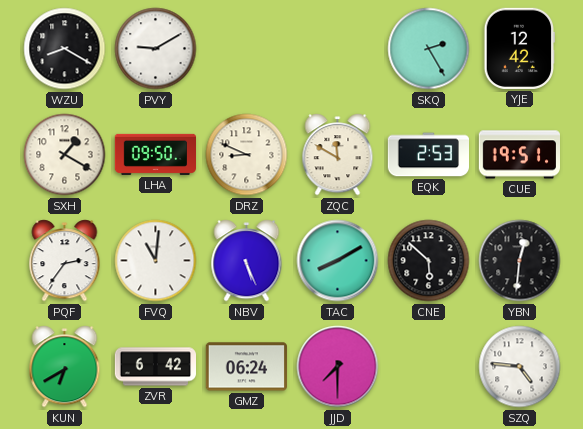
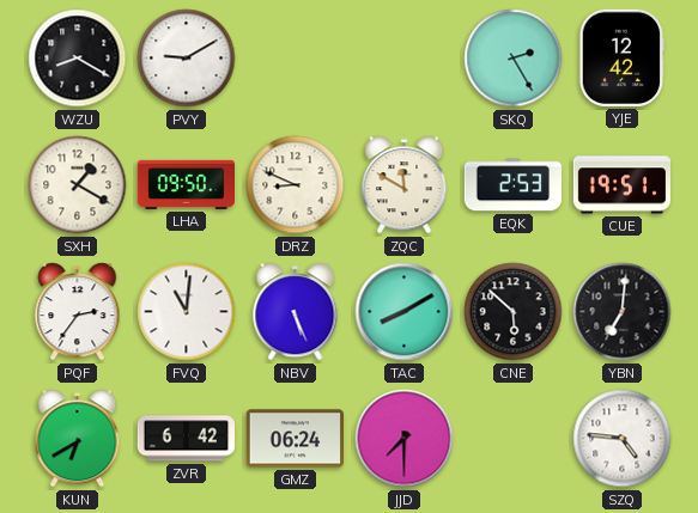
YBN: 12:31 -> 7:01
